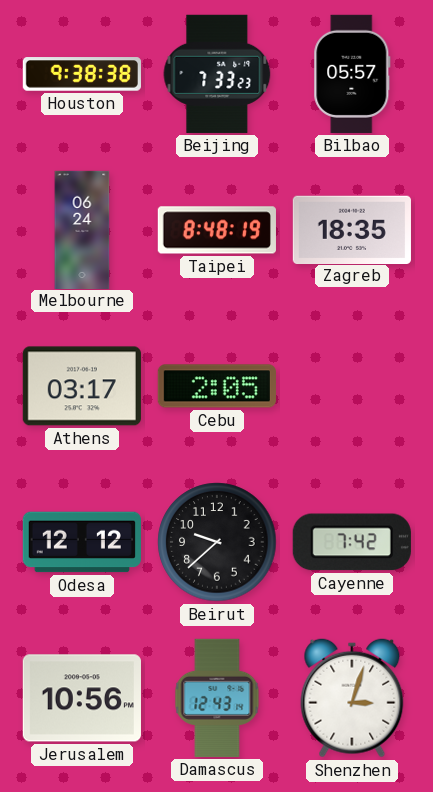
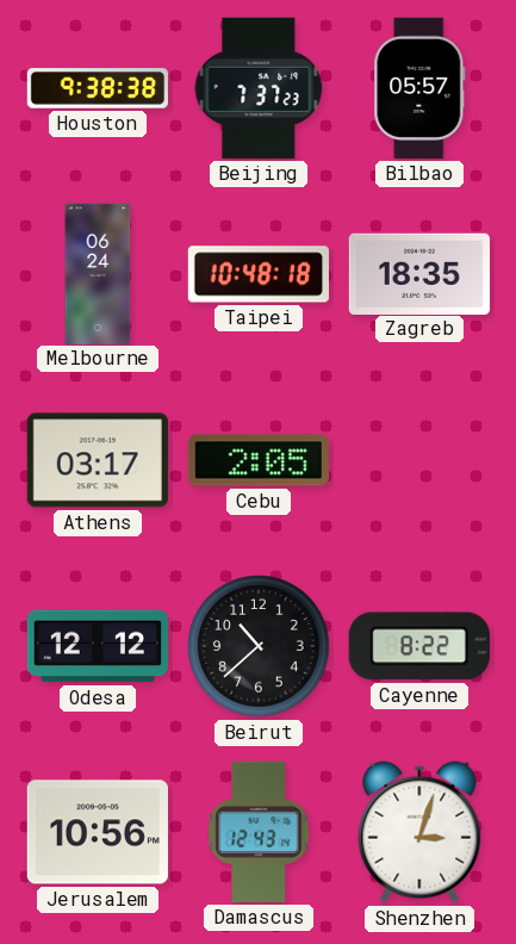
Beijing: 7:33 -> 7:37
Taipei: 8:48 -> 10:48
Beirut: 9:38 -> 10:38
Cayenne: 7:42 -> 8:22
